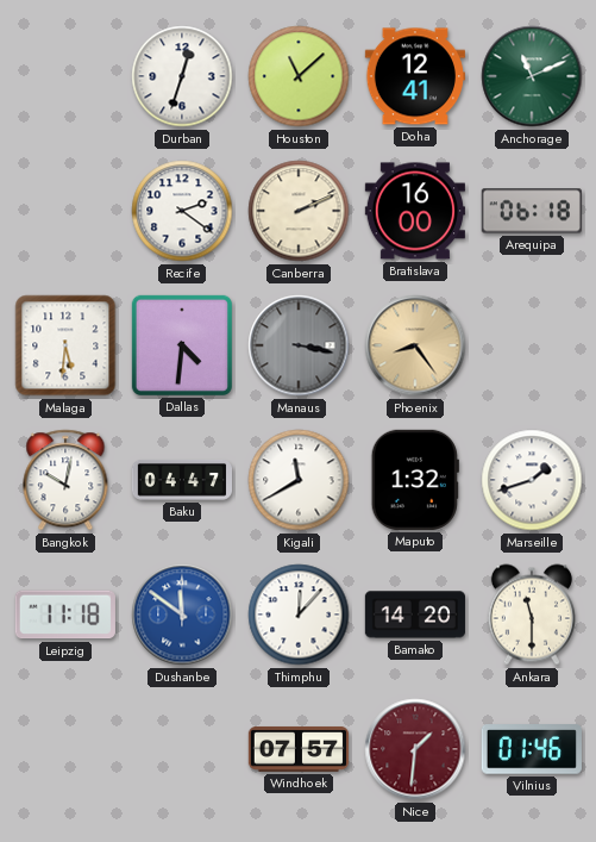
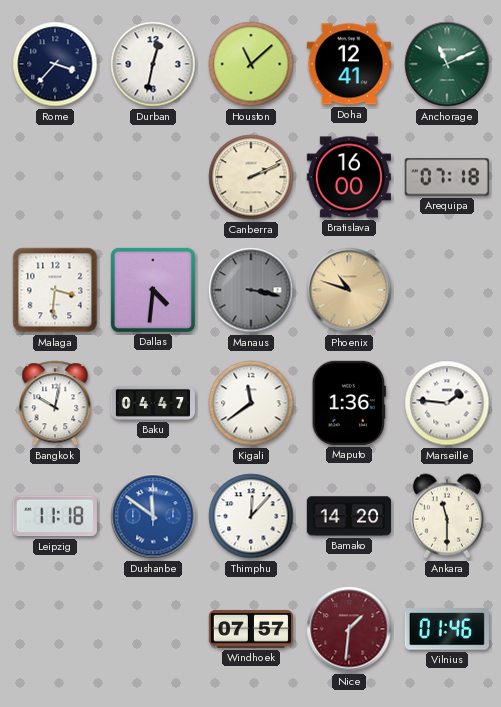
Rome: none -> 3:37
Durban: 12:33 -> 12:32
Recife: 2:21 -> none
Arequipa: 06:18 -> 07:18
Malaga: 5:31 -> 3:31
Phoenix: 8:24 -> 10:48
Kigali: 11:40 -> 11:39
Maputo: 1:32 -> 1:36
Marseille: 1:42 -> 1:46
